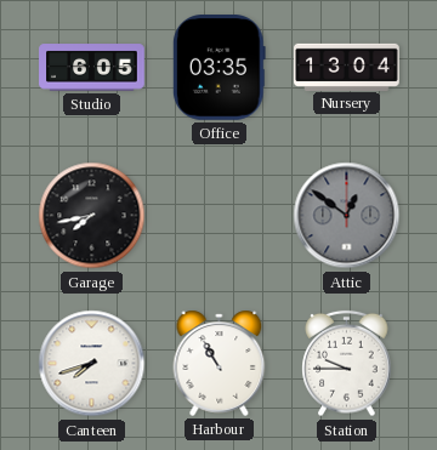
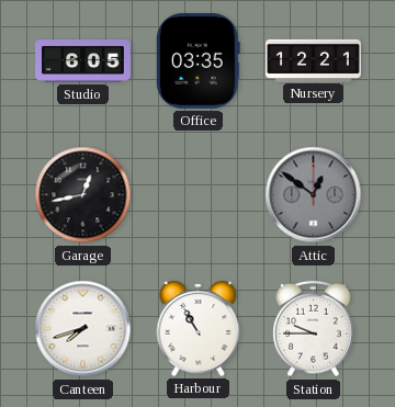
Nursery: 13:04 -> 12:21
Garage: 7:43 -> 12:43
